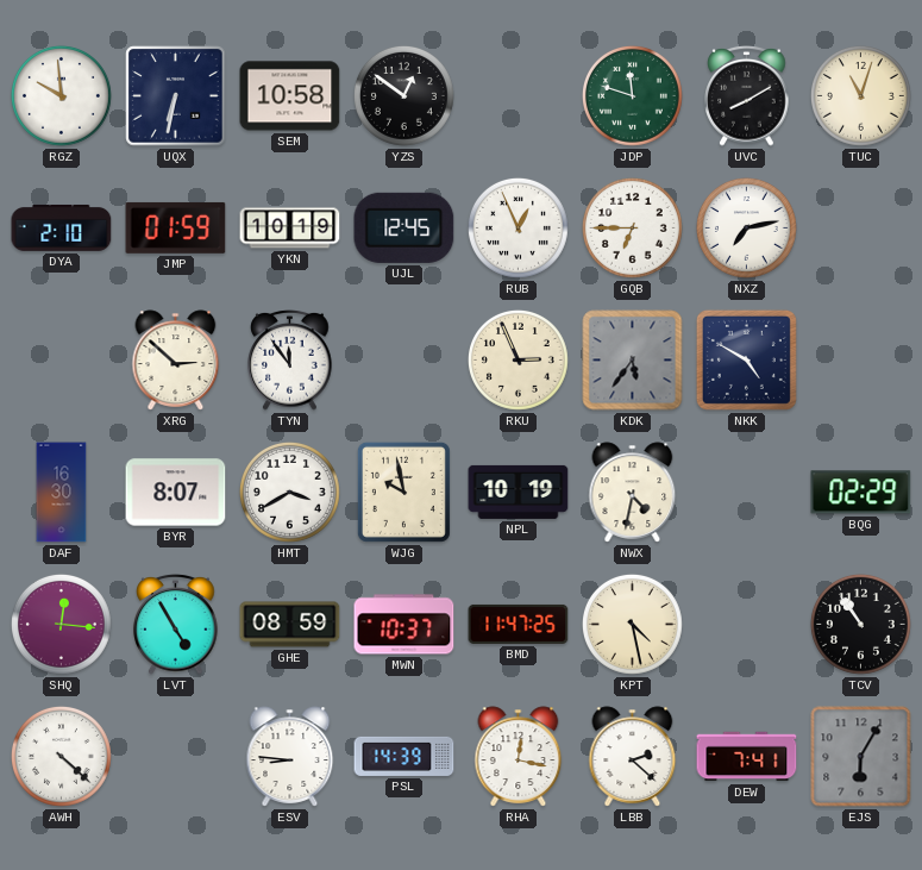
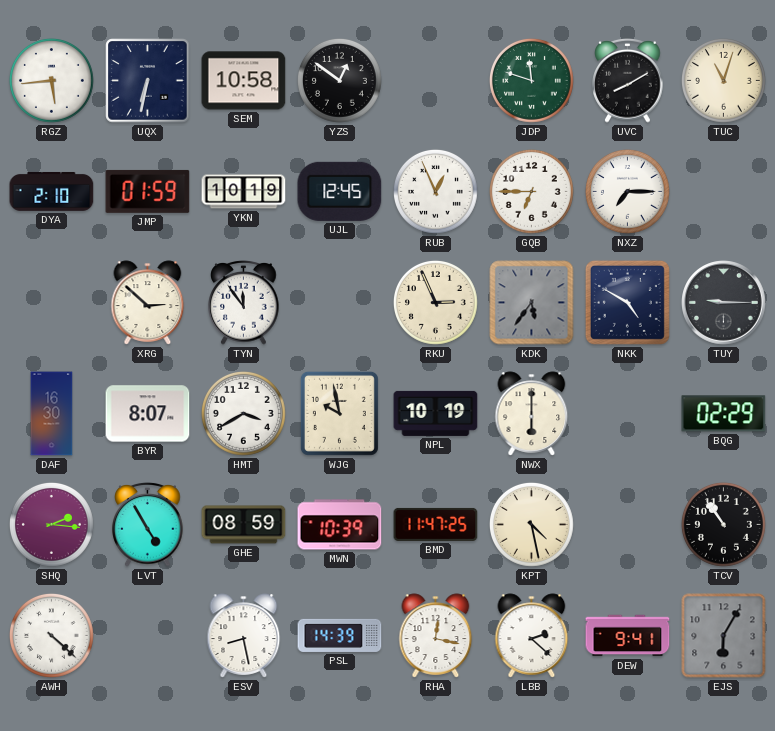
RGZ: 9:59 -> 5:44
NXZ: 7:13 -> 7:15
TUY: none -> 9:15
NWX: 4:32 -> 6:00
SHQ: 12:16 -> 2:16
MWN: 10:37 -> 10:39
ESV: 8:46 -> 8:28
DEW: 7:41 -> 9:41
